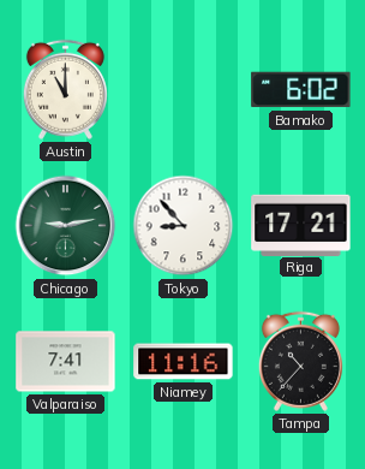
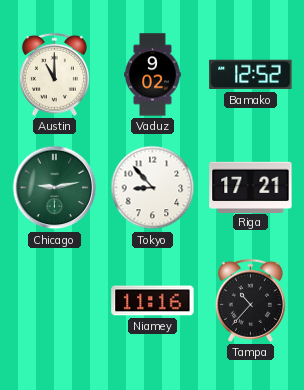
Vaduz: none -> 9:02
Bamako: 6:02 -> 12:52
Valparaiso: 7:41 -> none
